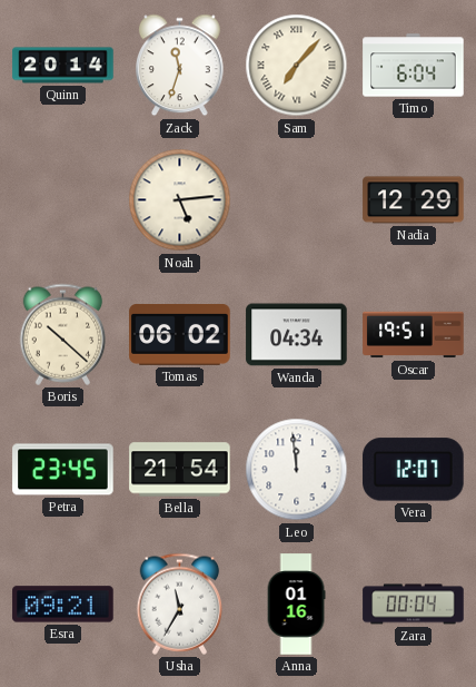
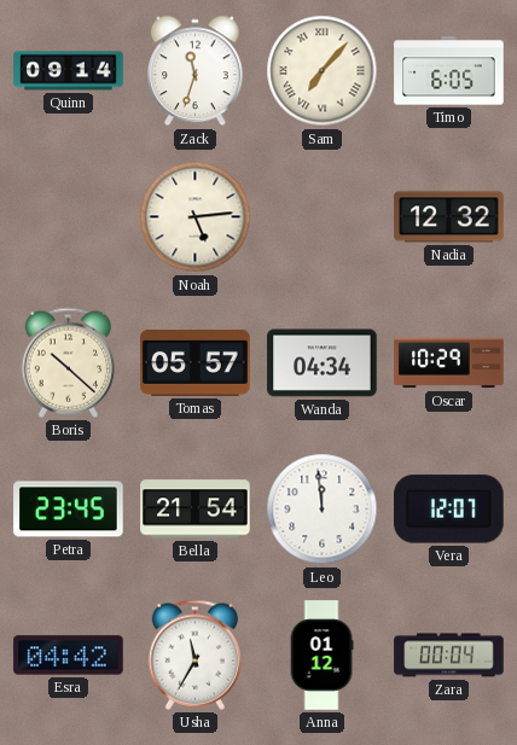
Quinn: 20:14 -> 09:14
Timo: 6:04 -> 6:05
Nadia: 12:29 -> 12:32
Tomas: 06:02 -> 05:57
Oscar: 19:51 -> 10:29
Esra: 09:21 -> 04:42
Anna: 01:16 -> 01:12
